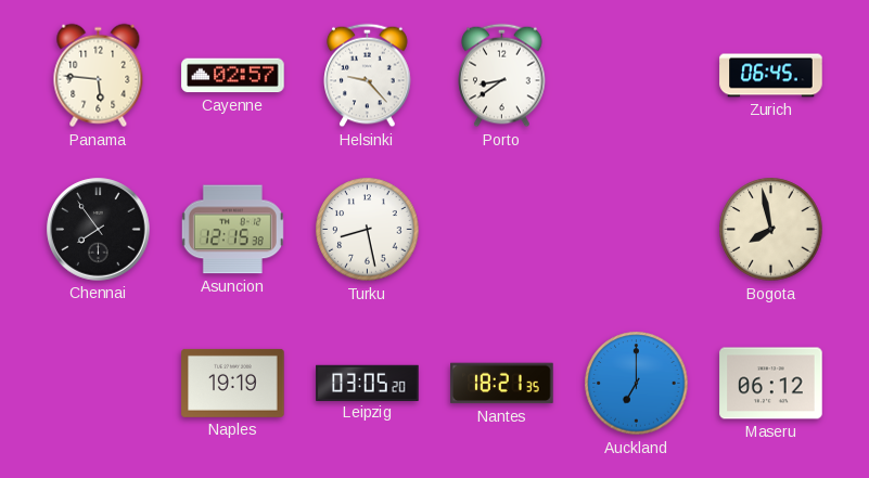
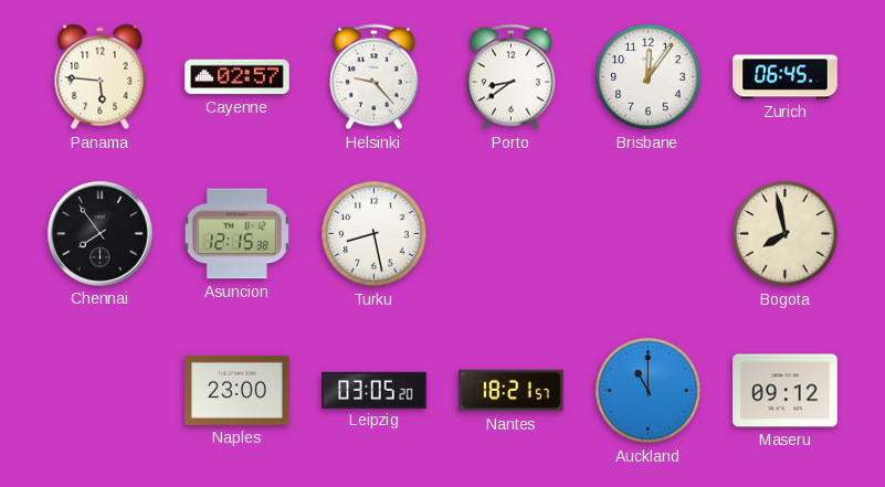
Brisbane: none -> 12:06
Naples: 19:19 -> 23:00
Nantes: 18:21:35 -> 18:21:57
Auckland: 7:00 -> 11:00
Maseru: 06:12 -> 09:12
